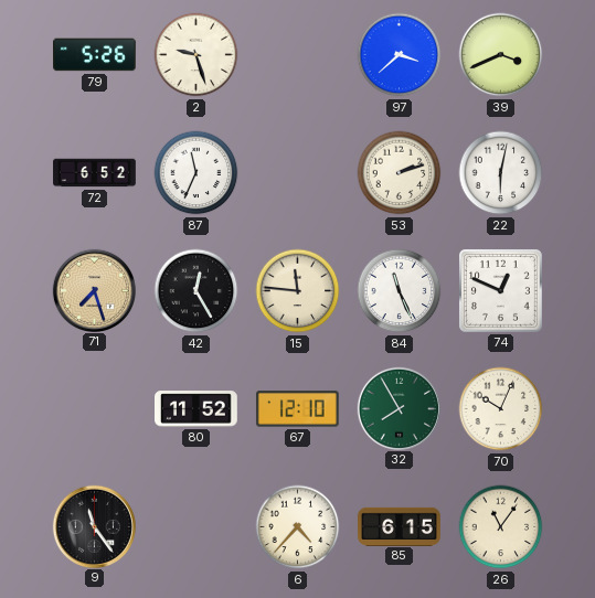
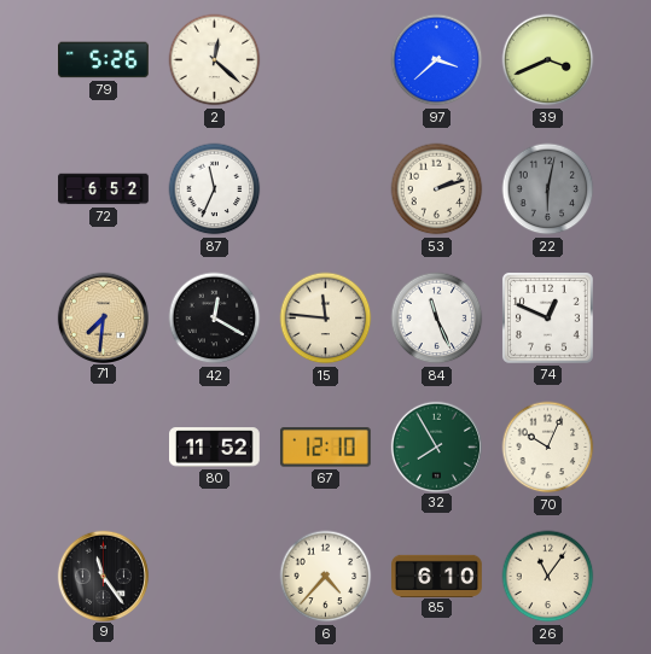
2: 9:27 -> 12:22
22 dial: white -> grey
71: 7:27 -> 7:31
42: 12:25 -> 12:20
85: 6:15 -> 6:10
